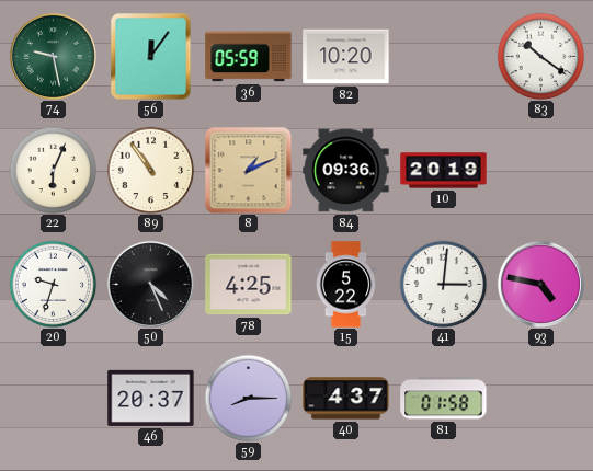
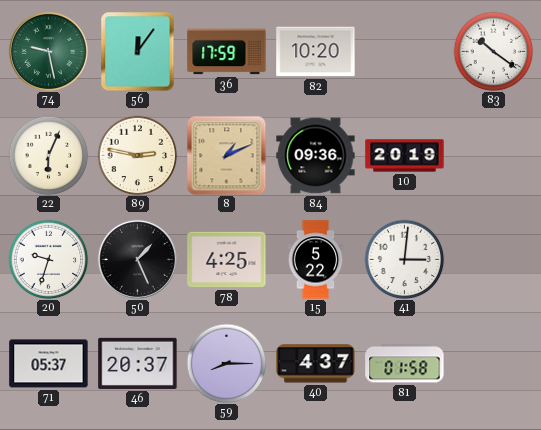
36: 05:59 -> 17:59
89: 10:54 -> 2:47
50: 4:26 -> 1:26
93: 4:47 -> none
71: none -> 05:37
